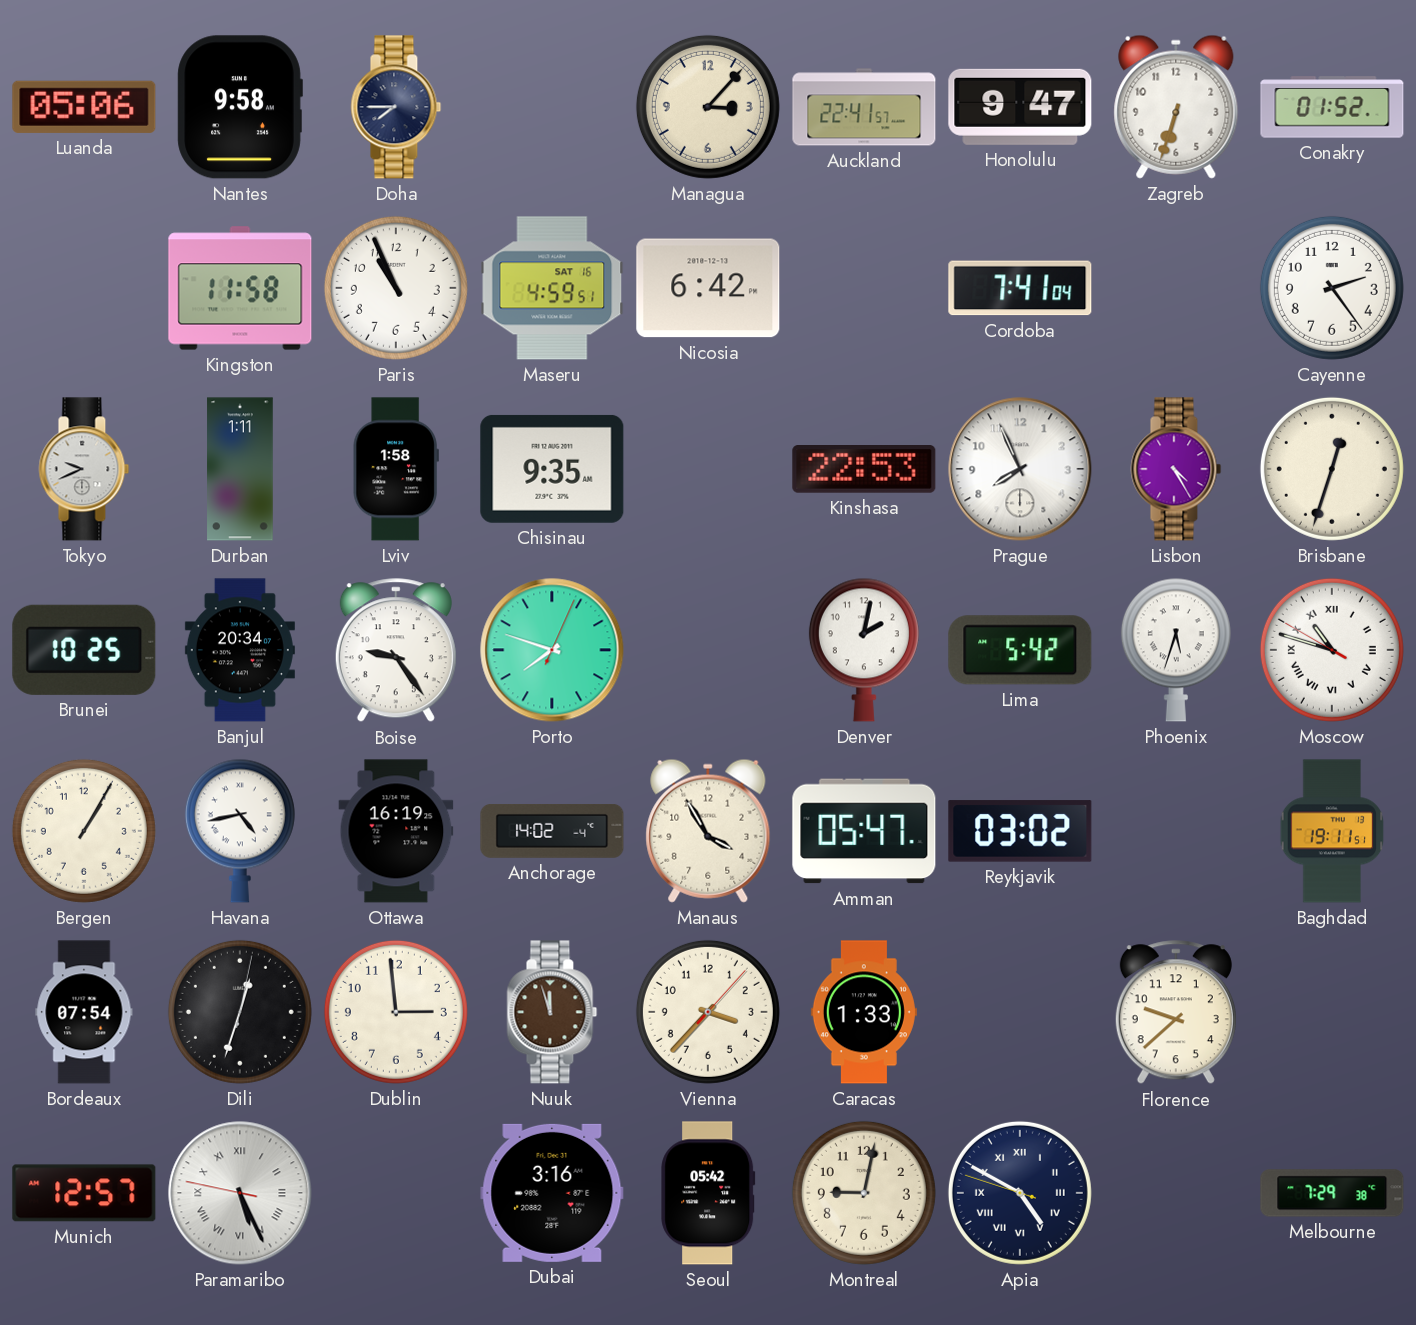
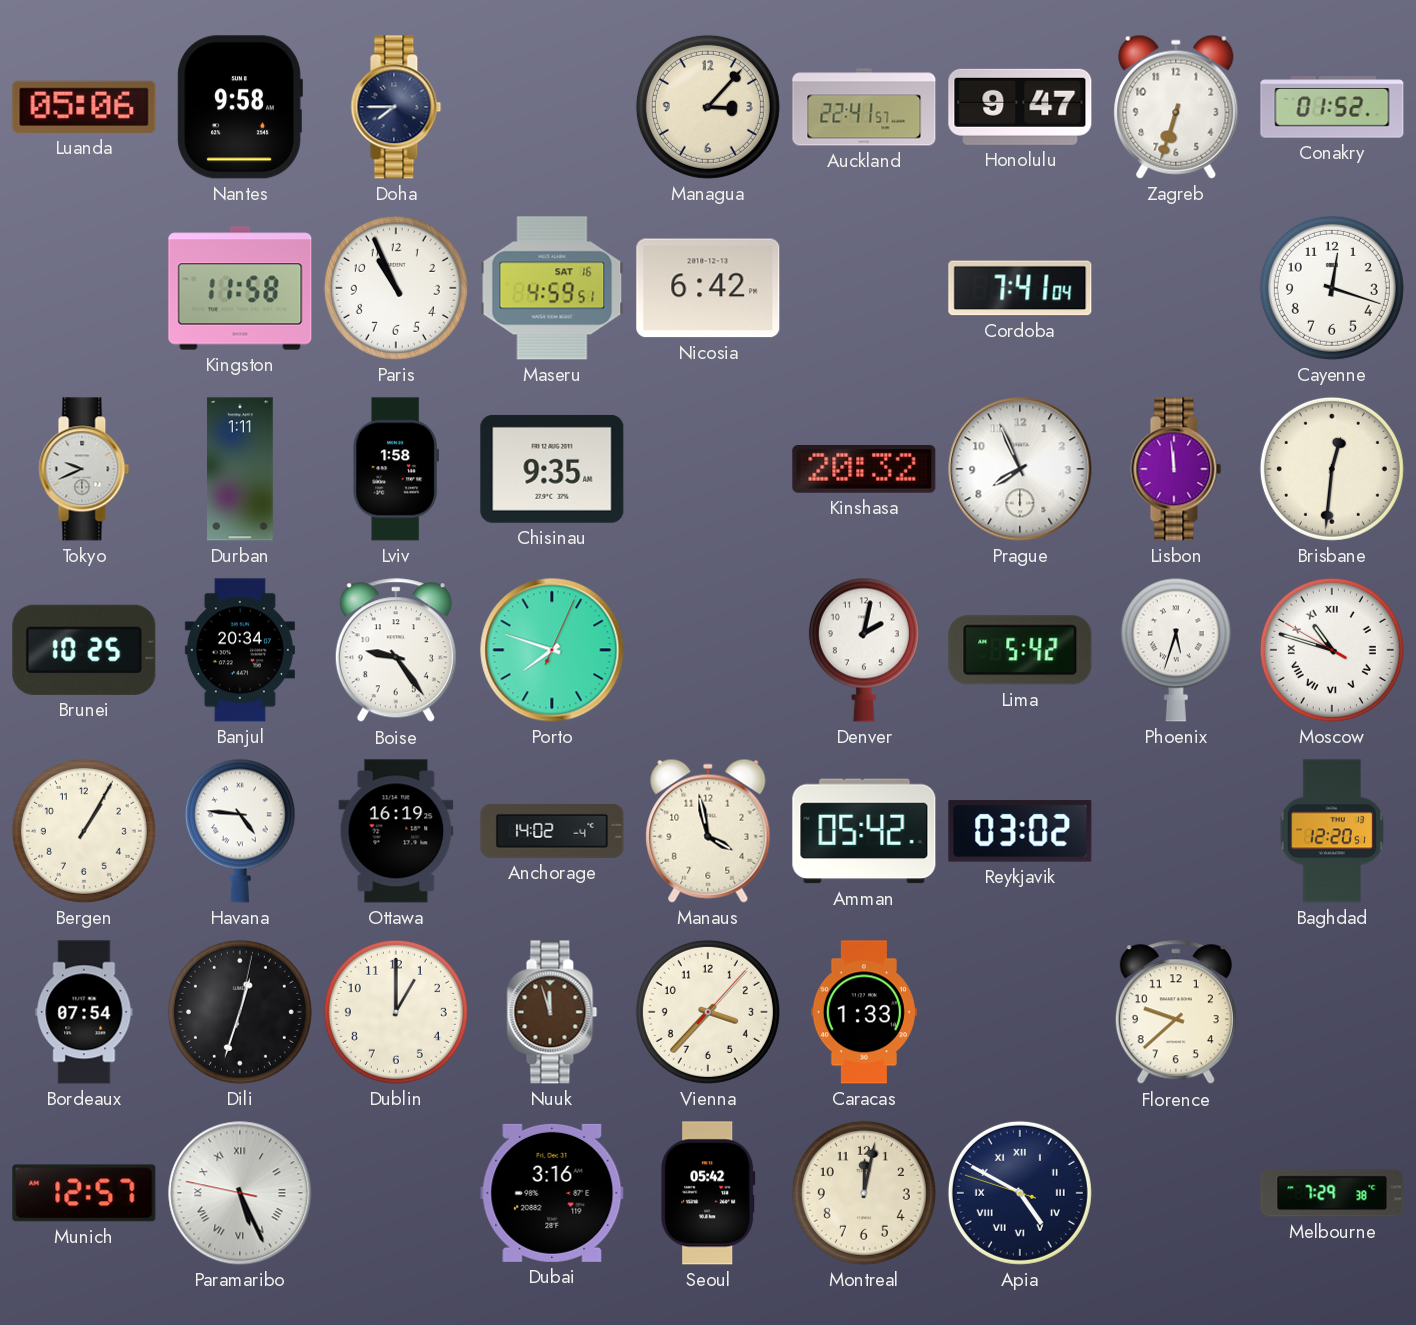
Cayenne: 2:24 -> 12:18
Kinshasa: 22:53 -> 20:32
Lisbon: 4:25 -> 11:59
Brisbane: 12:33 -> 12:31
Havana: 4:43 -> 4:46
Manaus: 3:55 -> 3:58
Amman: 05:47 -> 05:42
Baghdad: 19:11 -> 12:20
Dublin: 2:59 -> 1:00
Montreal: 9:02 -> 12:02
